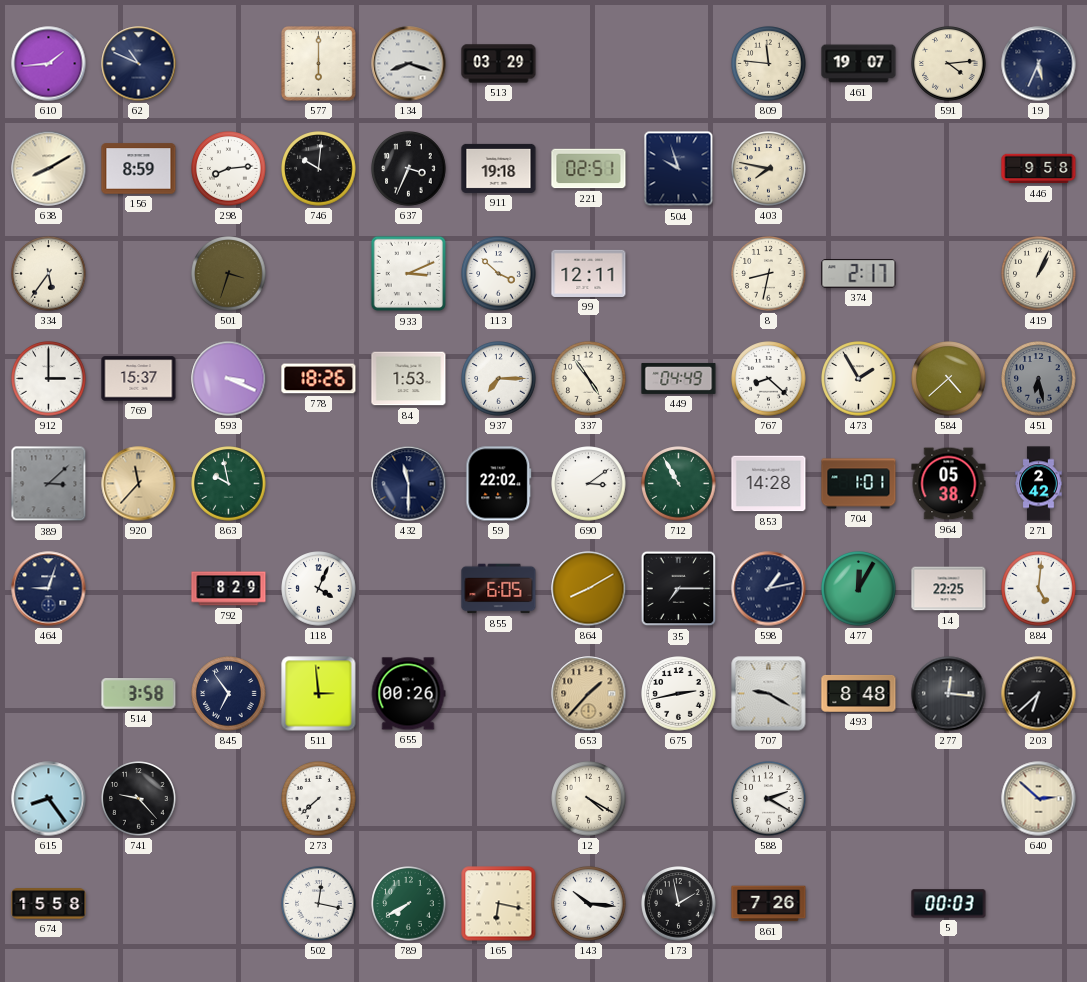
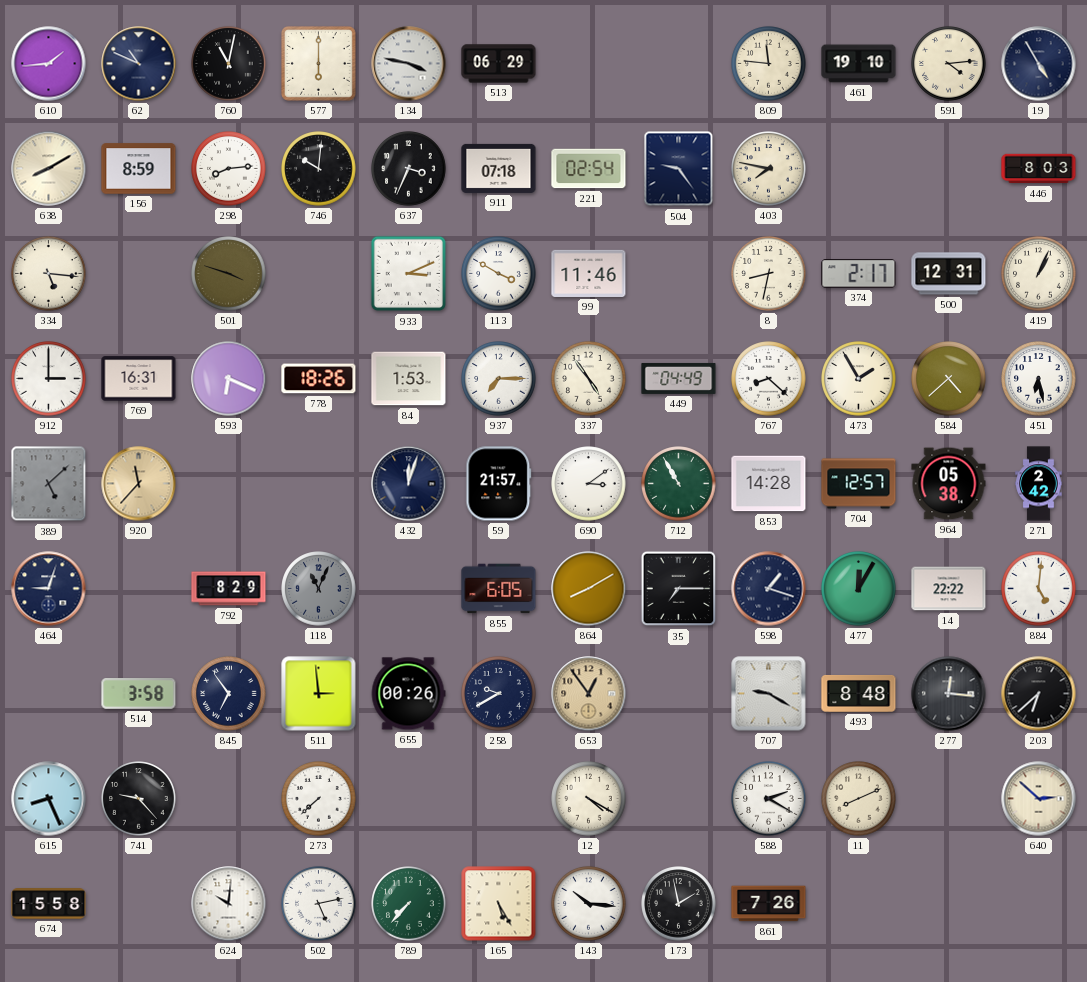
760: none -> 11:02
134: 8:18 -> 3:47
513: 03:29 -> 06:29
461: 19:07 -> 19:10
19: 5:34 -> 4:55
911: 19:18 -> 07:18
221: 02:51 -> 02:54
504: 9:57 -> 9:24
446: 9:58 -> 8:03
334: 5:36 -> 5:16
501: 3:33 -> 3:48
113: 3:52 -> 3:50
99: 12:11 -> 11:46
500: none -> 12:31
769: 15:37 -> 16:31
593: 3:19 -> 6:19
451 dial: grey -> white
389: 3:08 -> 5:08
863: 9:58 -> none
432: 11:30 -> 12:03
59: 22:02 -> 21:57
704: 1:01 -> 12:57
118: 4:04 -> 11:04
118 dial: white -> grey
598: 1:13 -> 1:18
14: 22:25 -> 22:22
258: none -> 9:40
653: 1:37 -> 12:54
675: 2:43 -> none
615: 8:24 -> 8:26
11: none -> 8:11
624: none -> 10:01
502: 12:17 -> 5:13
789: 7:40 -> 7:37
165: 6:17 -> 5:25
5: 00:03 -> none
